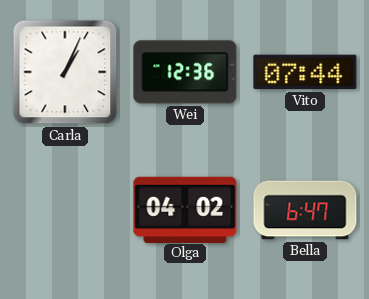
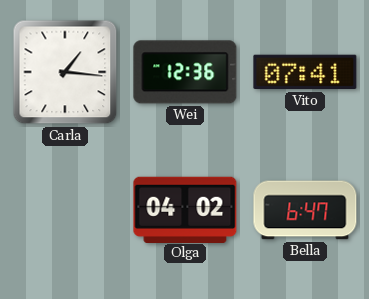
Carla: 1:04 -> 1:16
Vito: 07:44 -> 07:41
